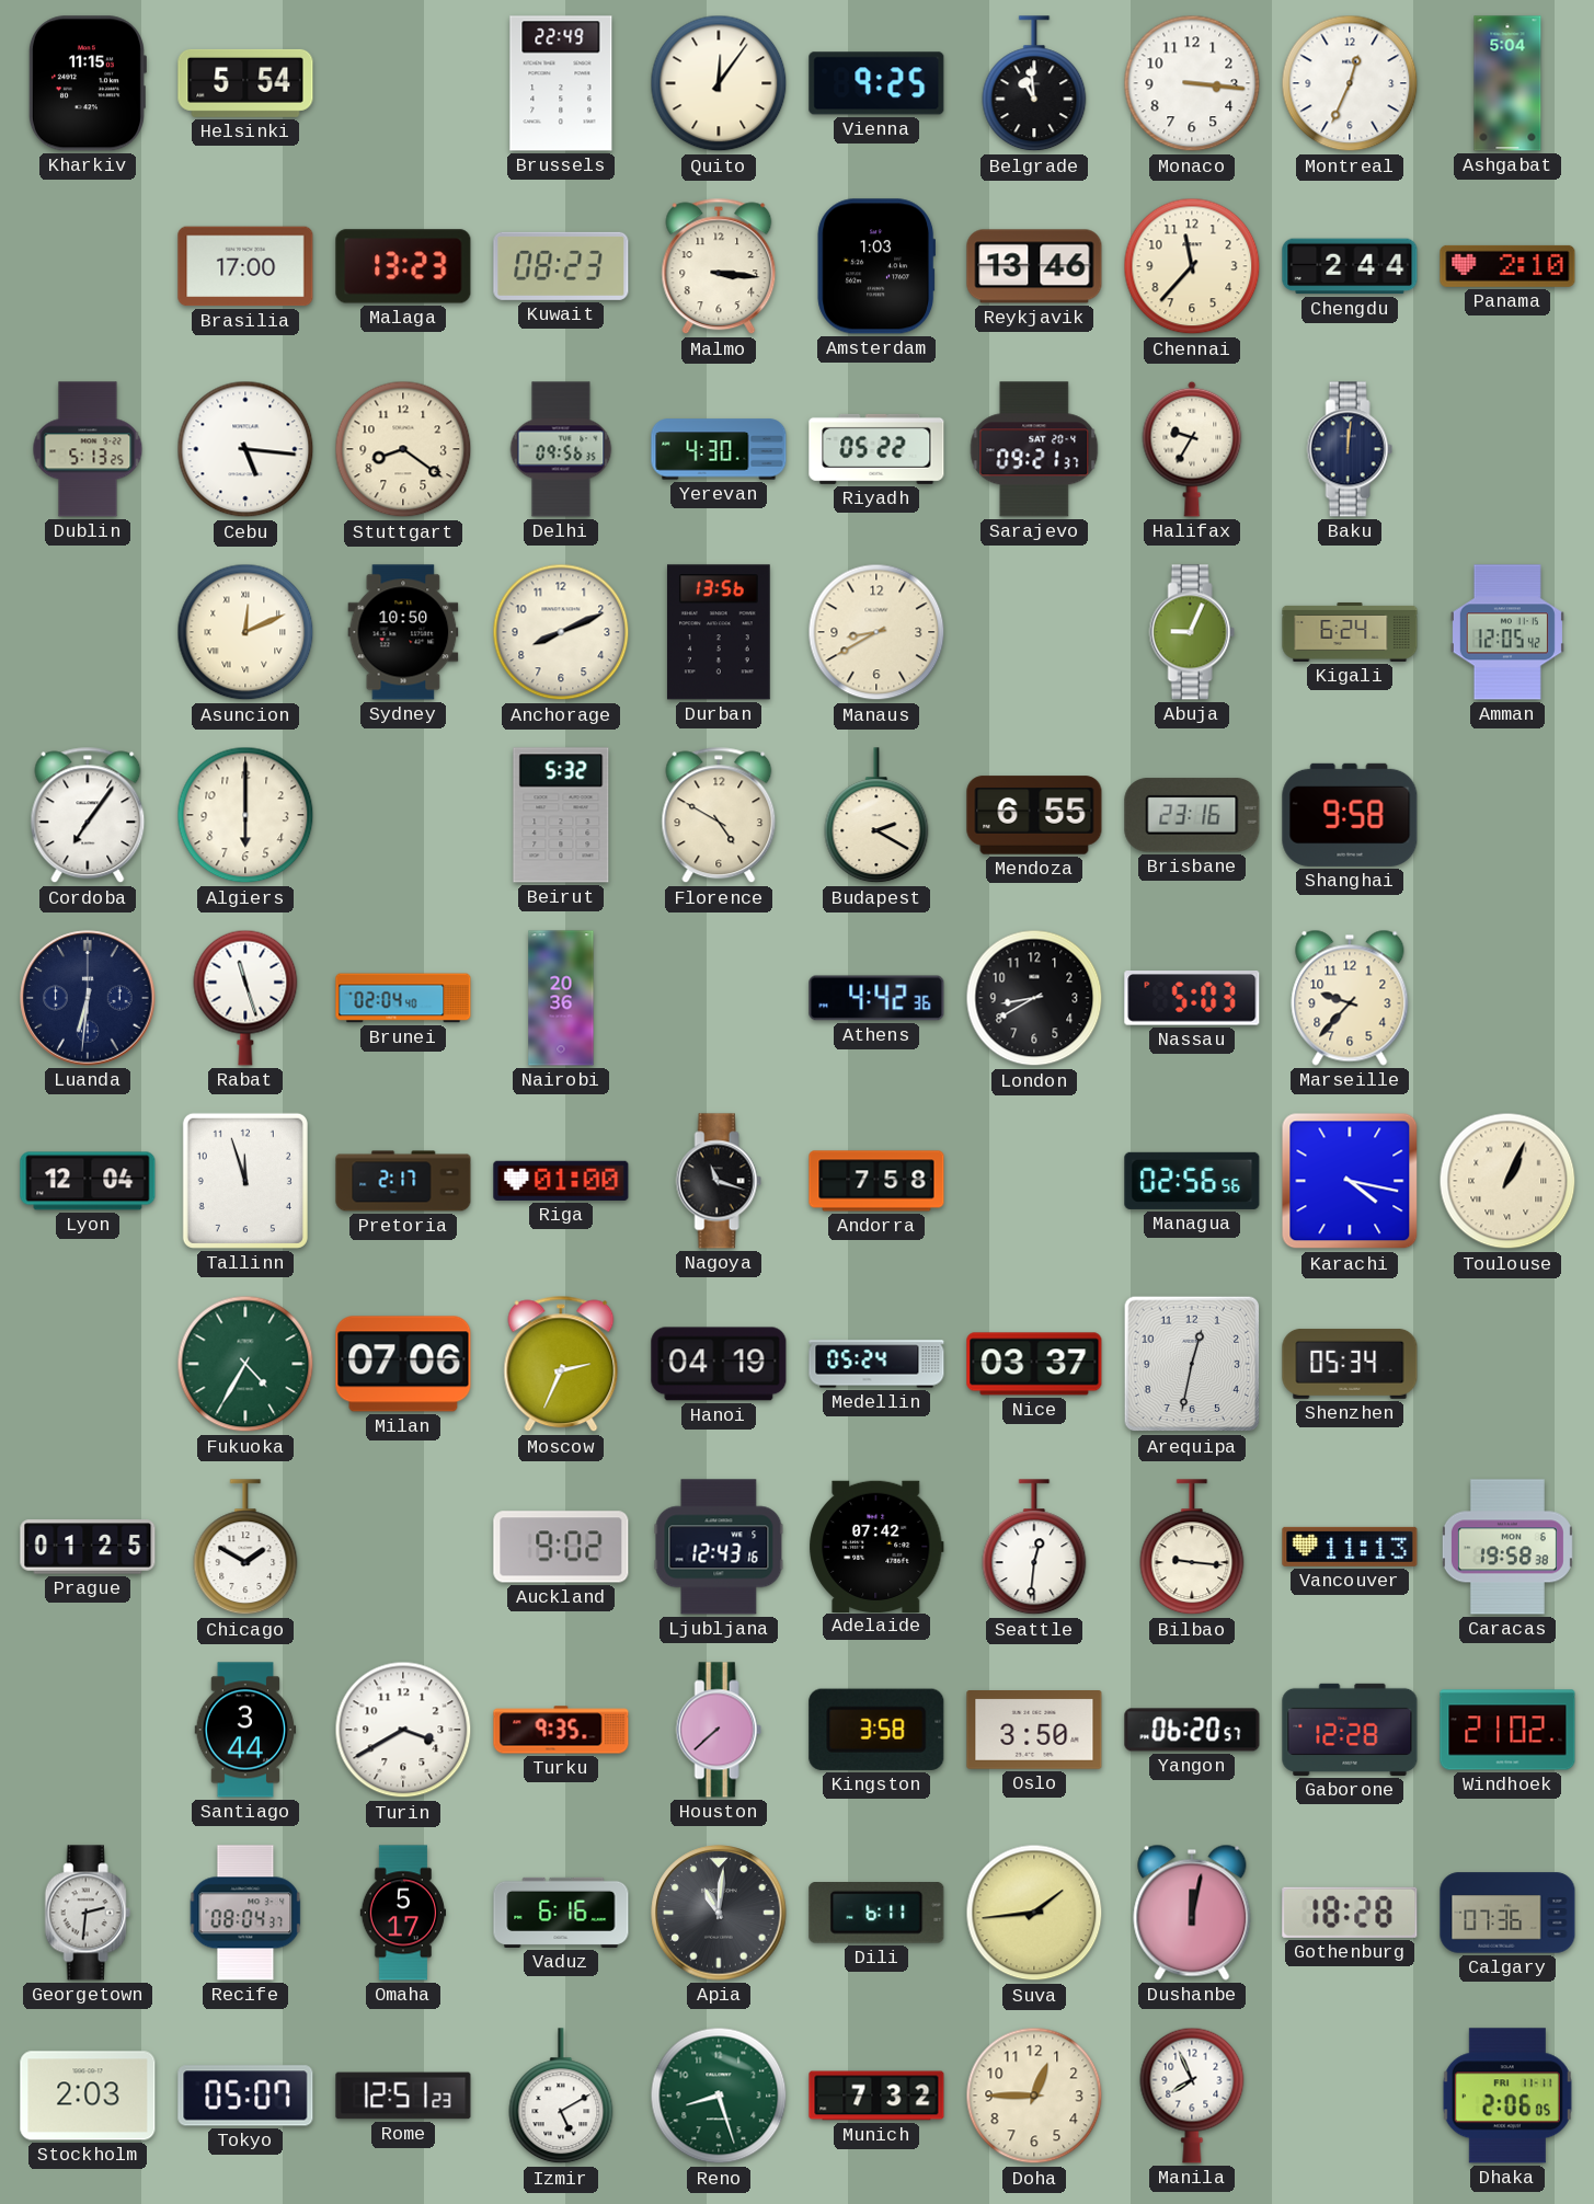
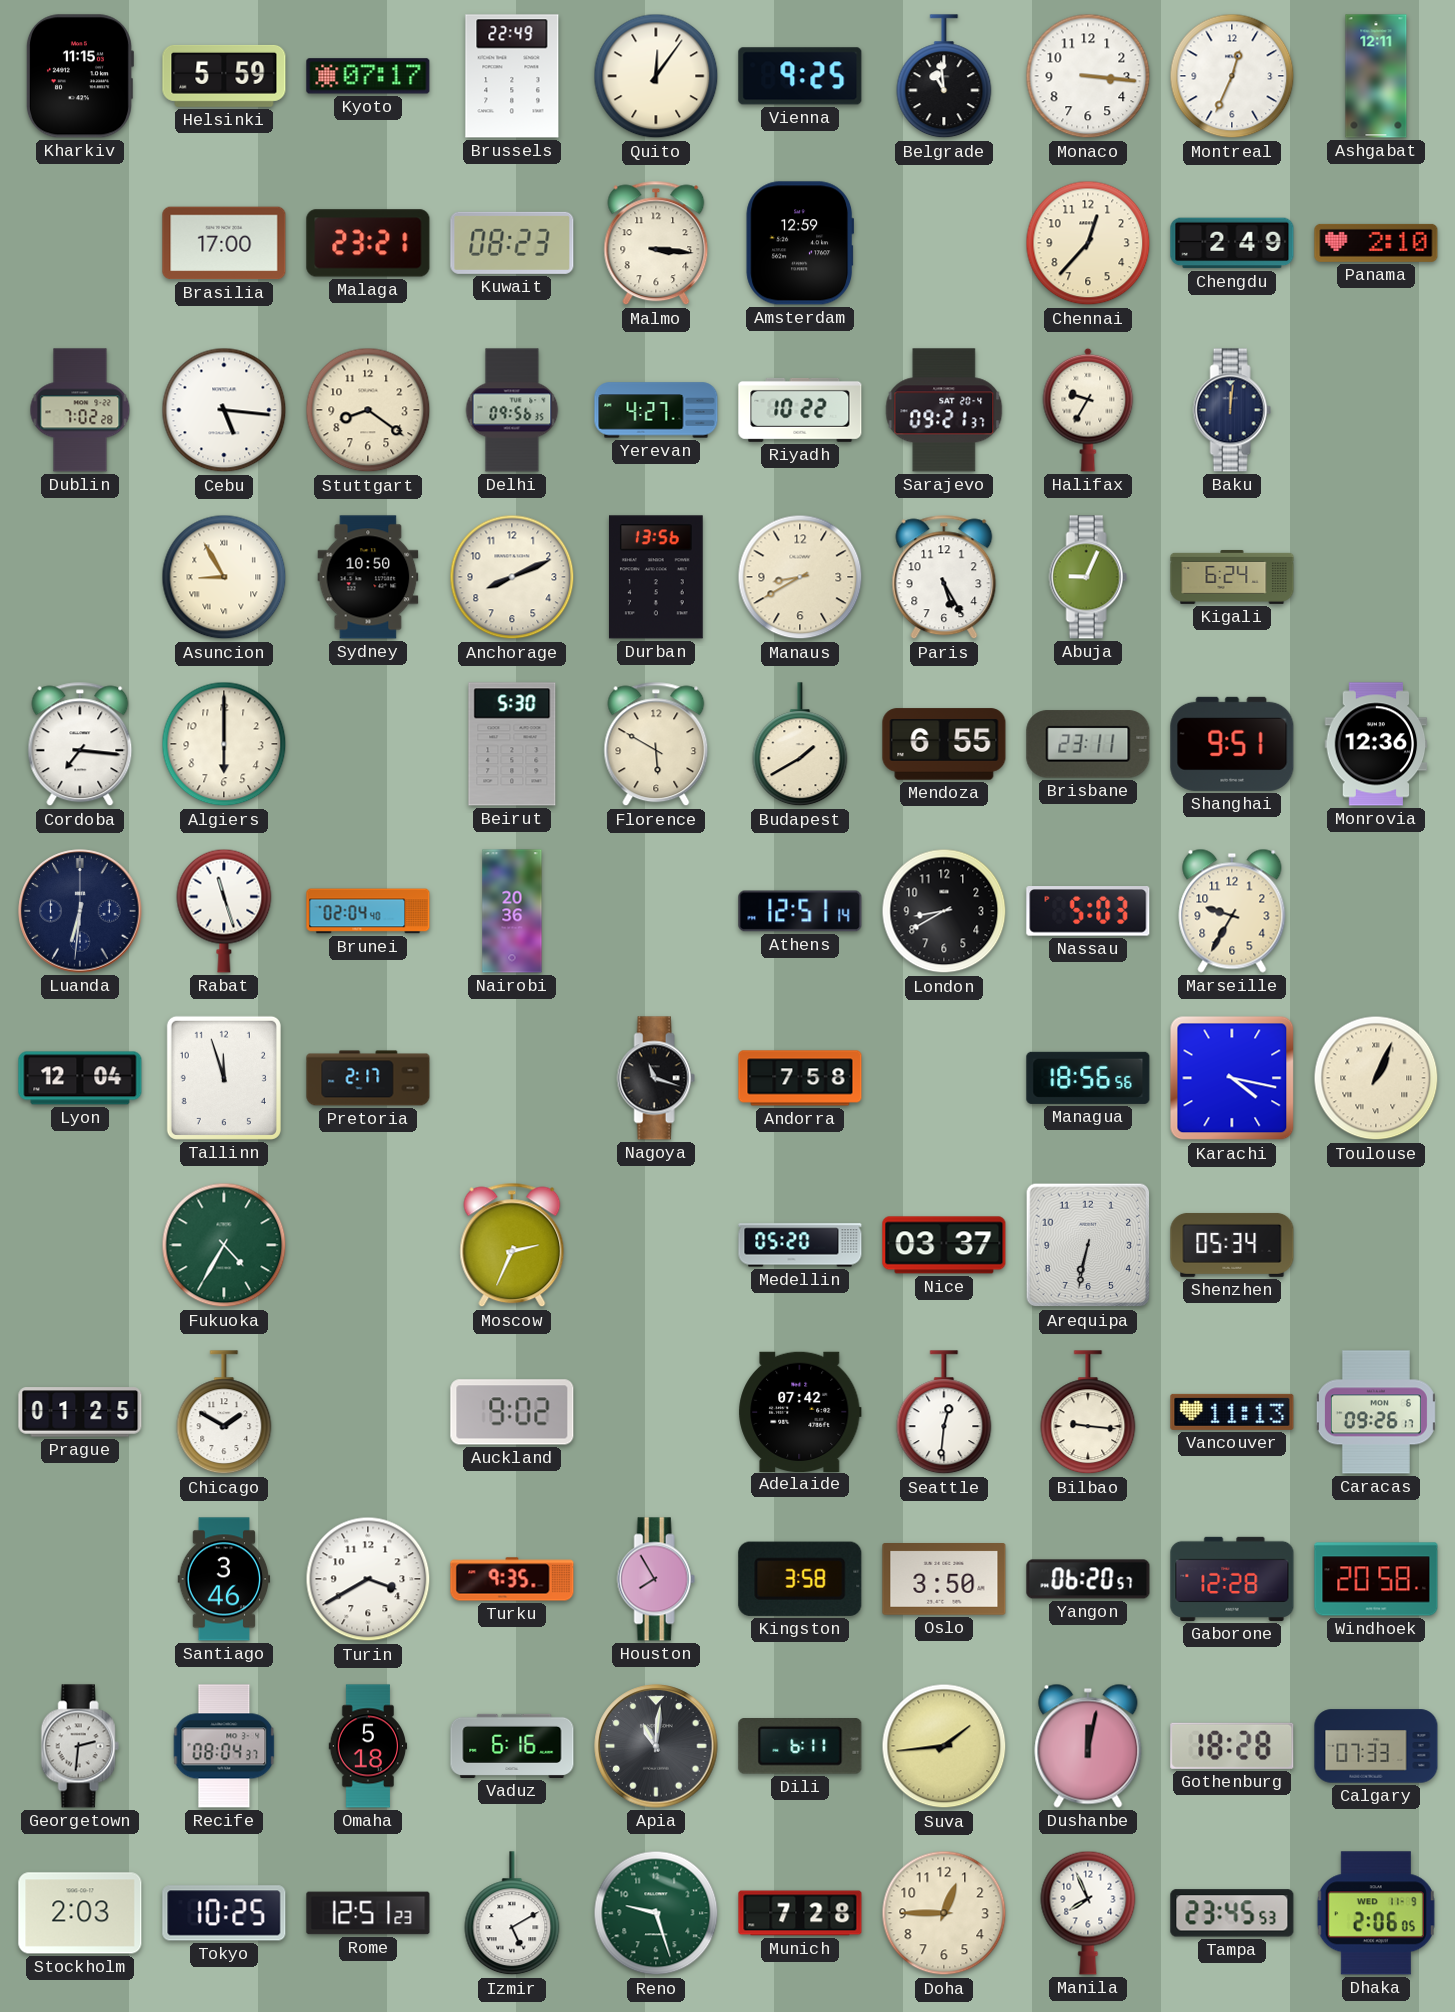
Helsinki: 5:54 -> 5:59
Kyoto: none -> 07:17
Ashgabat: 5:04 -> 12:11
Malaga: 13:23 -> 23:21
Amsterdam: 1:03 -> 12:59
Reykjavik: 13:46 -> none
Chennai: 11:37 -> 12:37
Chengdu: 2:44 -> 2:49
Dublin: 5:13 -> 7:02
Yerevan: 4:30 -> 4:27
Riyadh: 05:22 -> 10:22
Asuncion: 12:11 -> 8:55
Paris: none -> 5:25
Amman: 12:05 -> none
Cordoba: 7:06 -> 7:16
Beirut: 5:32 -> 5:30
Florence: 4:50 -> 5:50
Budapest: 2:20 -> 1:40
Brisbane: 23:16 -> 23:11
Shanghai: 9:58 -> 9:51
Monrovia: none -> 12:36
Athens: 4:42 -> 12:51
Marseille: 9:37 -> 9:35
Riga: 01:00 -> none
Managua: 02:56 -> 18:56
Milan: 07:06 -> none
Hanoi: 04:19 -> none
Medellin: 05:24 -> 05:20
Arequipa: 12:32 -> 6:32
Ljubljana: 12:43 -> none
Caracas: 19:58 -> 09:26
Santiago: 3:44 -> 3:46
Houston: 7:38 -> 7:55
Windhoek: 21:02 -> 20:58
Omaha: 5:17 -> 5:18
Calgary: 07:36 -> 07:33
Tokyo: 05:07 -> 10:25
Reno: 8:27 -> 9:27
Munich: 7:32 -> 7:28
Tampa: none -> 23:45
Dhaka date: FRI 11-11 -> WED 11-9
